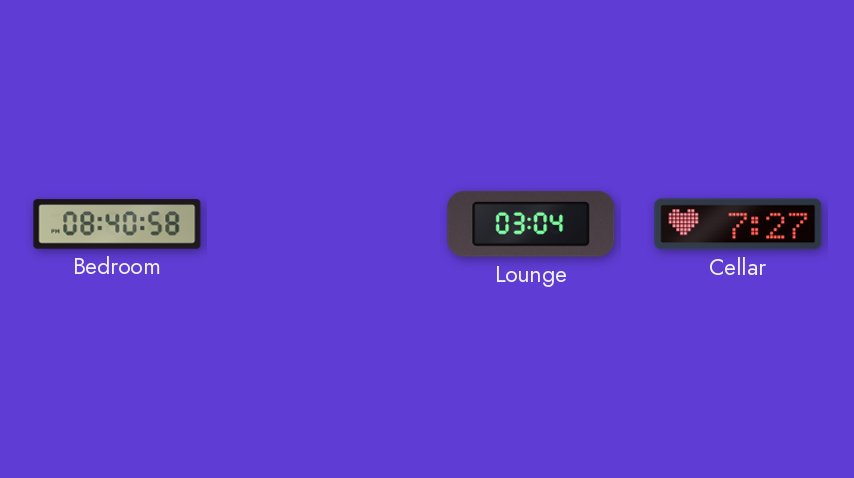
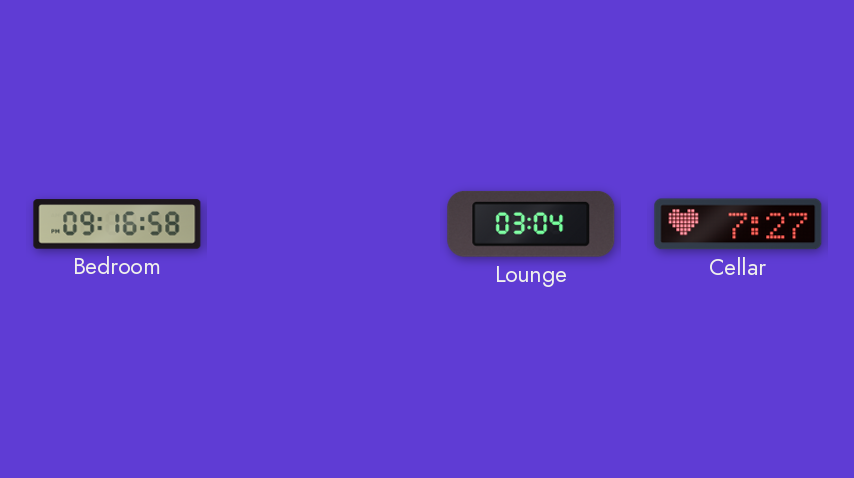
Bedroom: 08:40 -> 09:16
